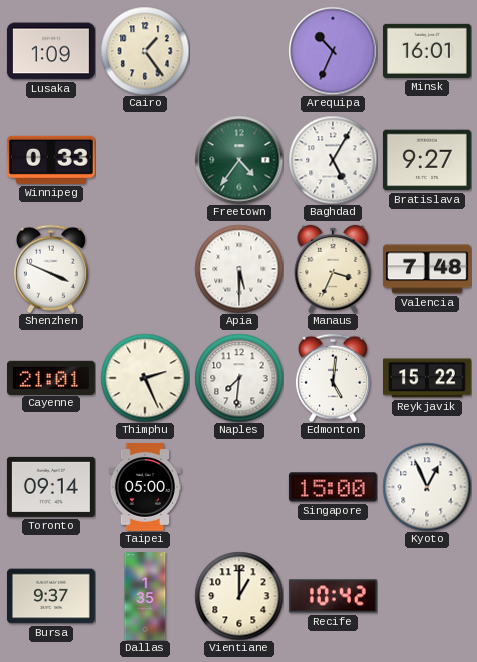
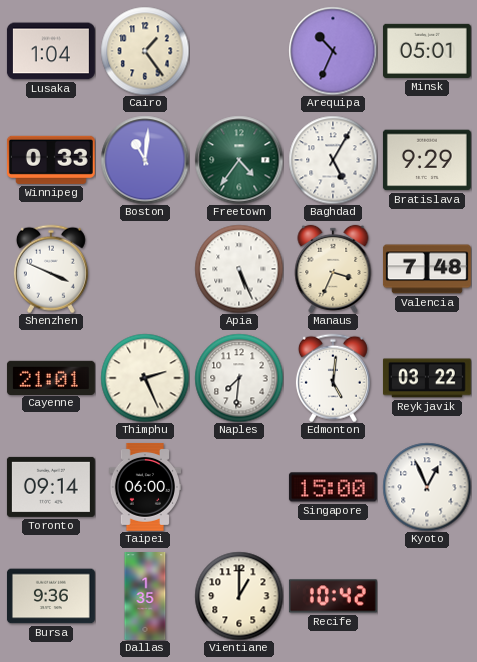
Lusaka: 1:09 -> 1:04
Minsk: 16:01 -> 05:01
Boston: none -> 11:01
Bratislava: 9:27 -> 9:29
Apia: 5:30 -> 5:26
Reykjavik: 15:22 -> 03:22
Taipei: 05:00 -> 06:00
Bursa: 9:37 -> 9:36
